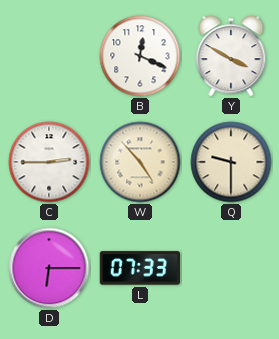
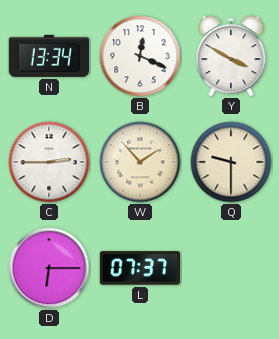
N: none -> 13:34
W: 4:53 -> 1:53
L: 07:33 -> 07:37
